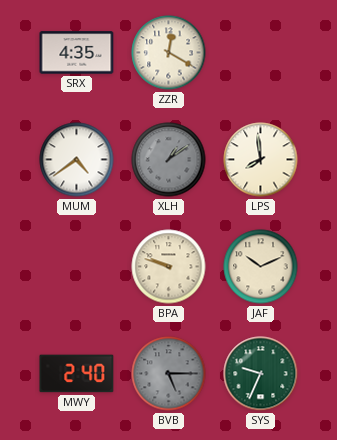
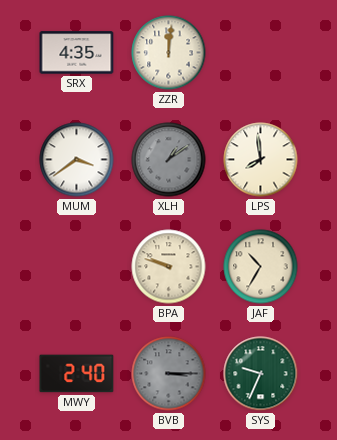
ZZR: 12:20 -> 12:01
MUM: 4:39 -> 3:39
JAF: 10:11 -> 10:35
BVB: 5:15 -> 3:15
